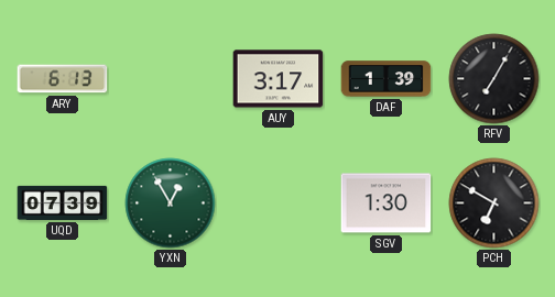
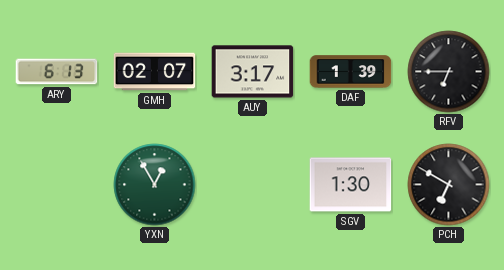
GMH: none -> 02:07
RFV: 7:05 -> 6:45
UQD: 07:39 -> none
